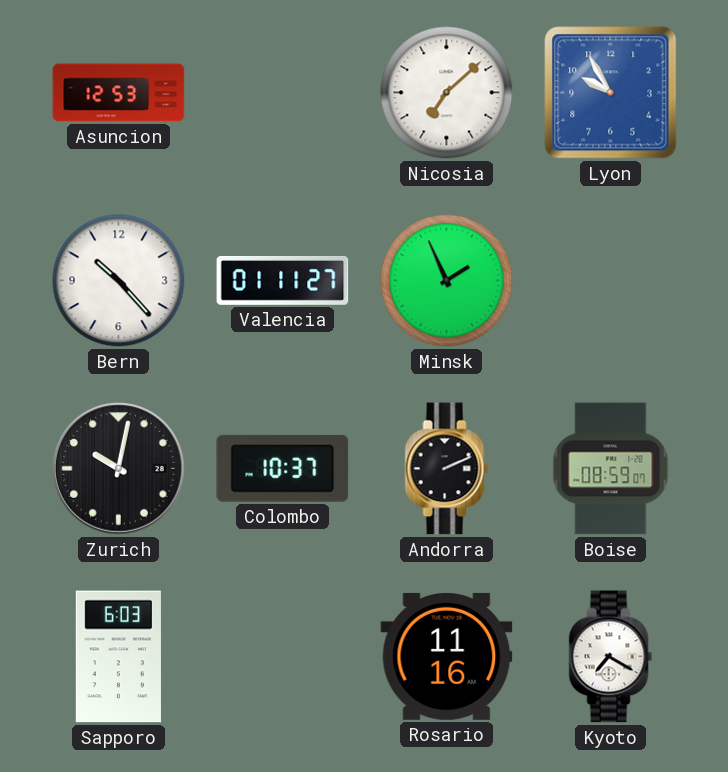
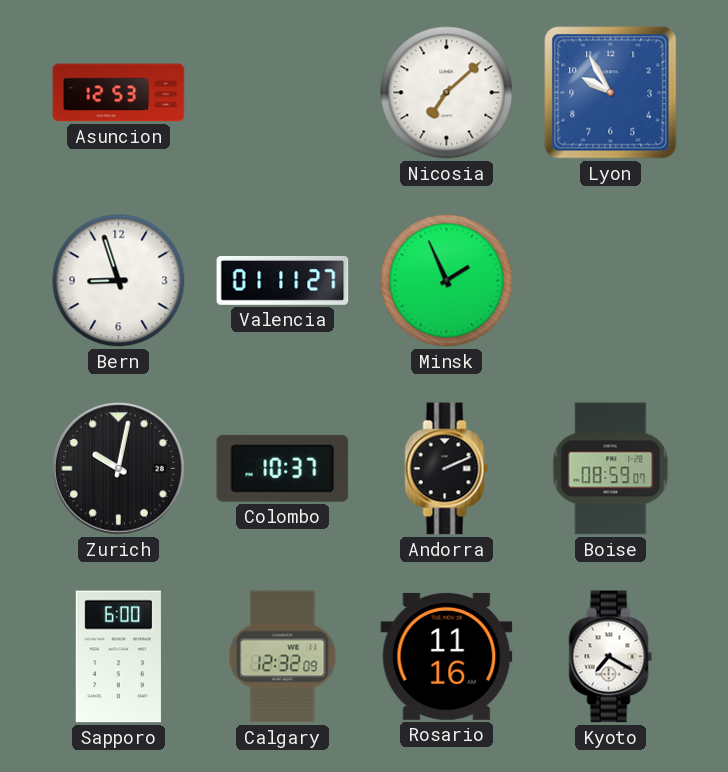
Bern: 10:23 -> 8:57
Sapporo: 6:03 -> 6:00
Calgary: none -> 12:32
